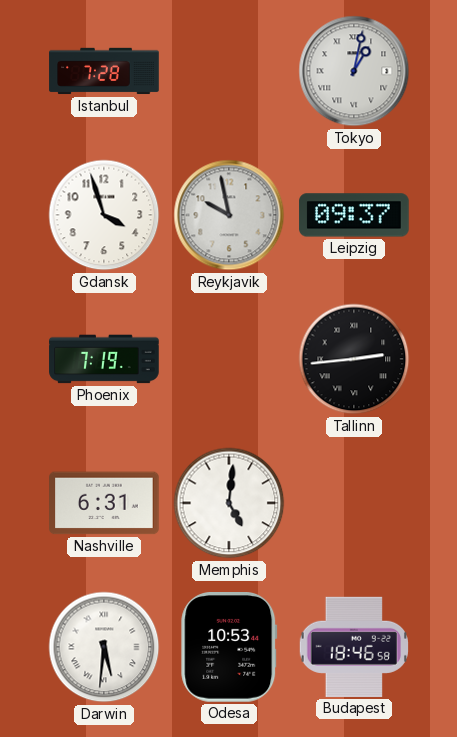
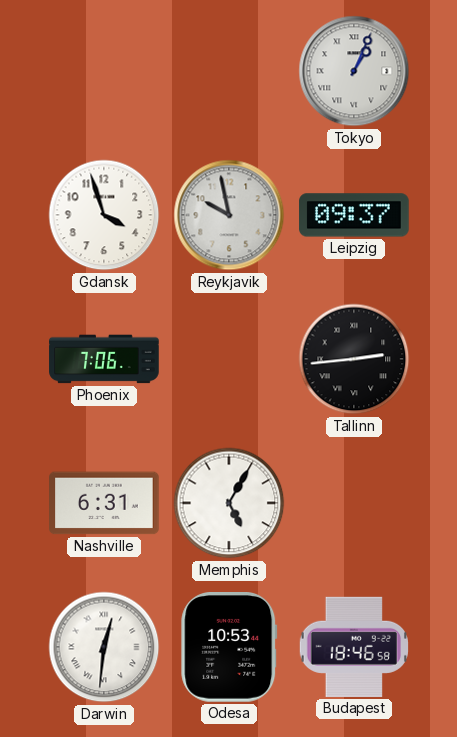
Istanbul: 7:28 -> none
Tokyo: 1:02 -> 1:04
Phoenix: 7:19 -> 7:06
Memphis: 5:01 -> 5:05
Darwin: 5:31 -> 12:31
